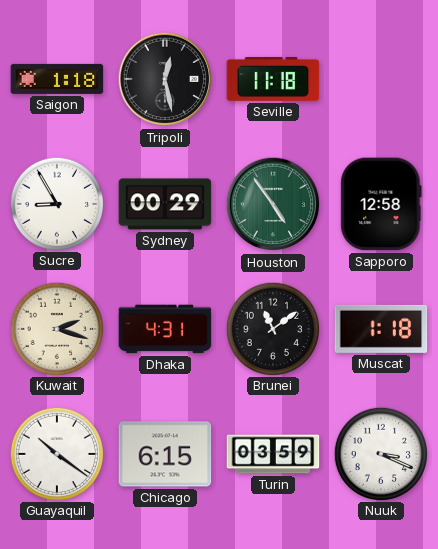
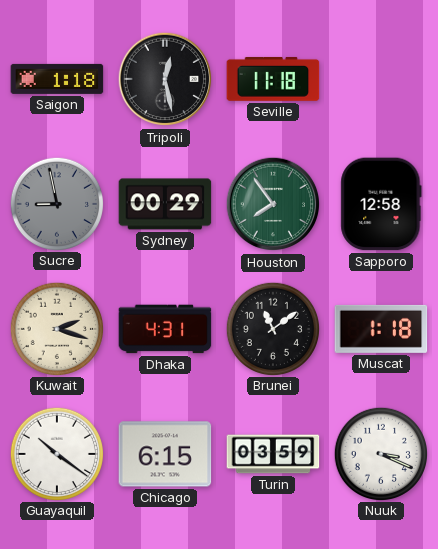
Sucre: 8:55 -> 8:58
Sucre dial: white -> grey
Houston: 4:54 -> 7:54
